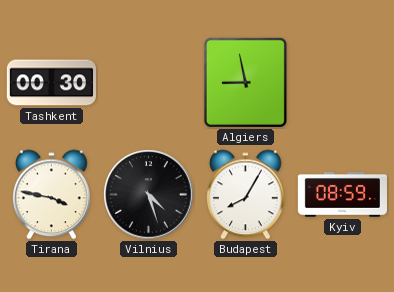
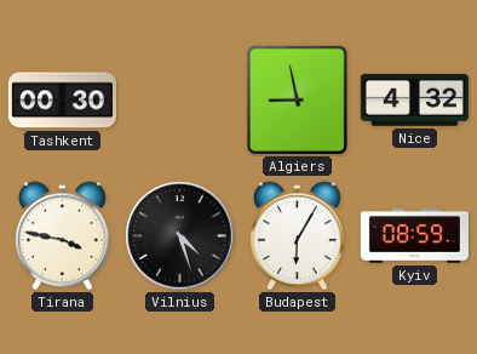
Nice: none -> 4:32
Budapest: 8:05 -> 6:05
